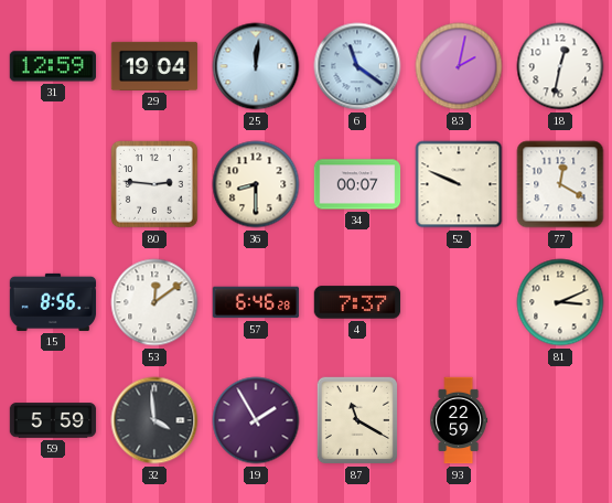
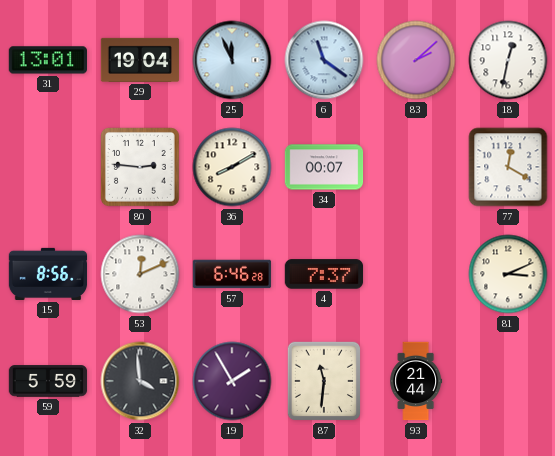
31: 12:59 -> 13:01
25: 12:01 -> 11:56
83: 2:02 -> 2:08
36: 8:30 -> 8:10
52: 9:49 -> none
53: 12:09 -> 12:11
87: 11:20 -> 11:31
93: 22:59 -> 21:44
